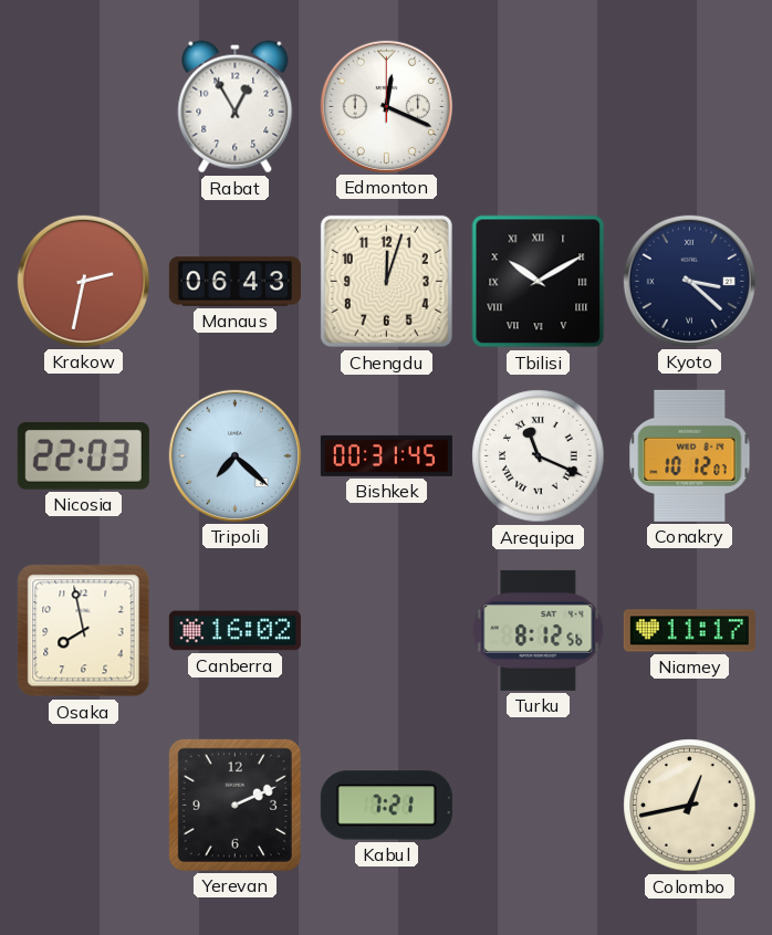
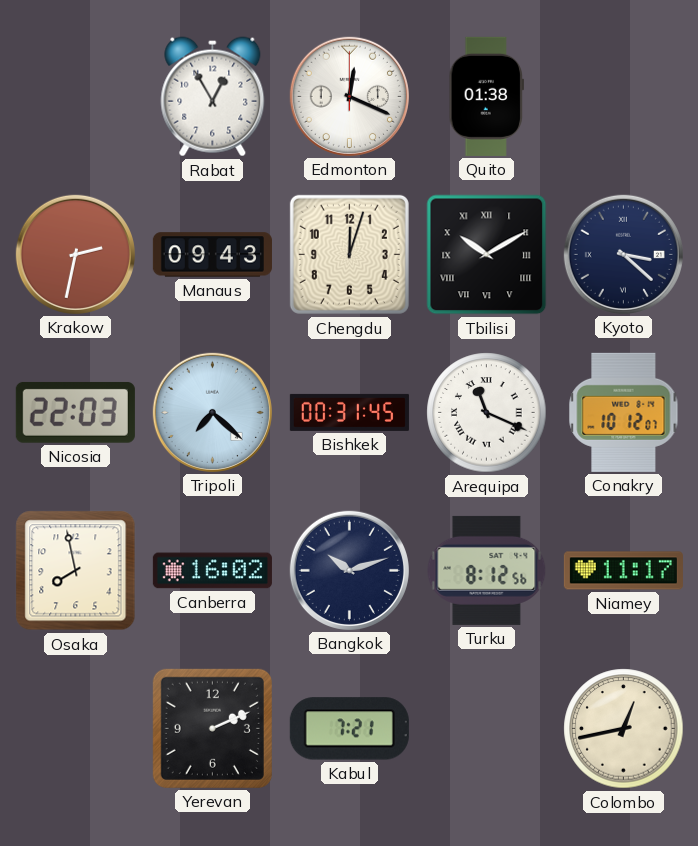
Quito: none -> 01:38
Manaus: 06:43 -> 09:43
Bangkok: none -> 10:12
